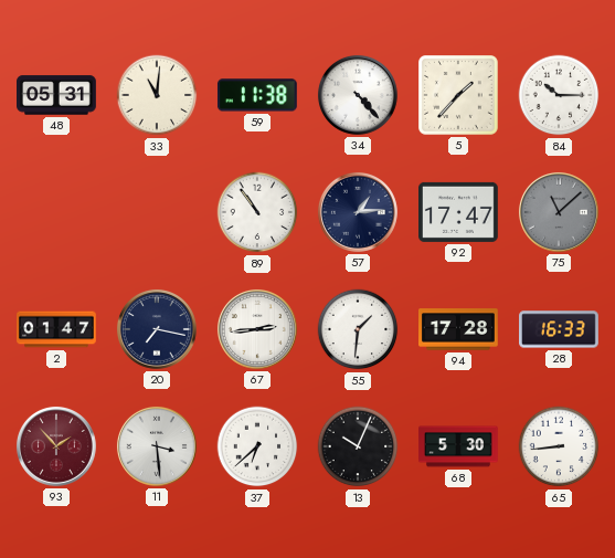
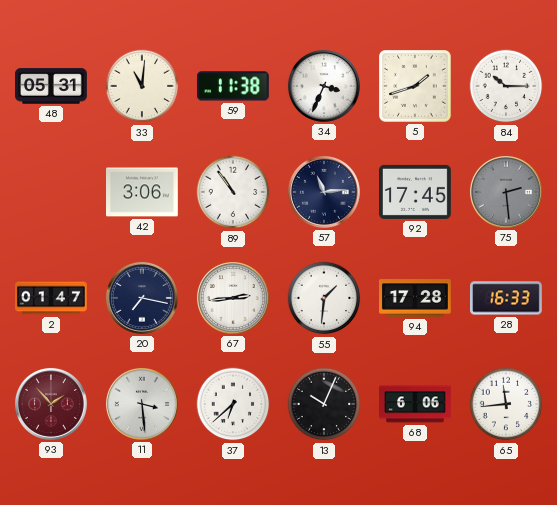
34: 4:23 -> 3:34
5: 1:37 -> 1:42
42: none -> 3:06
57: 1:14 -> 11:14
92: 17:47 -> 17:45
75: 11:08 -> 2:29
68: 5:30 -> 6:06
65: 8:44 -> 11:44
